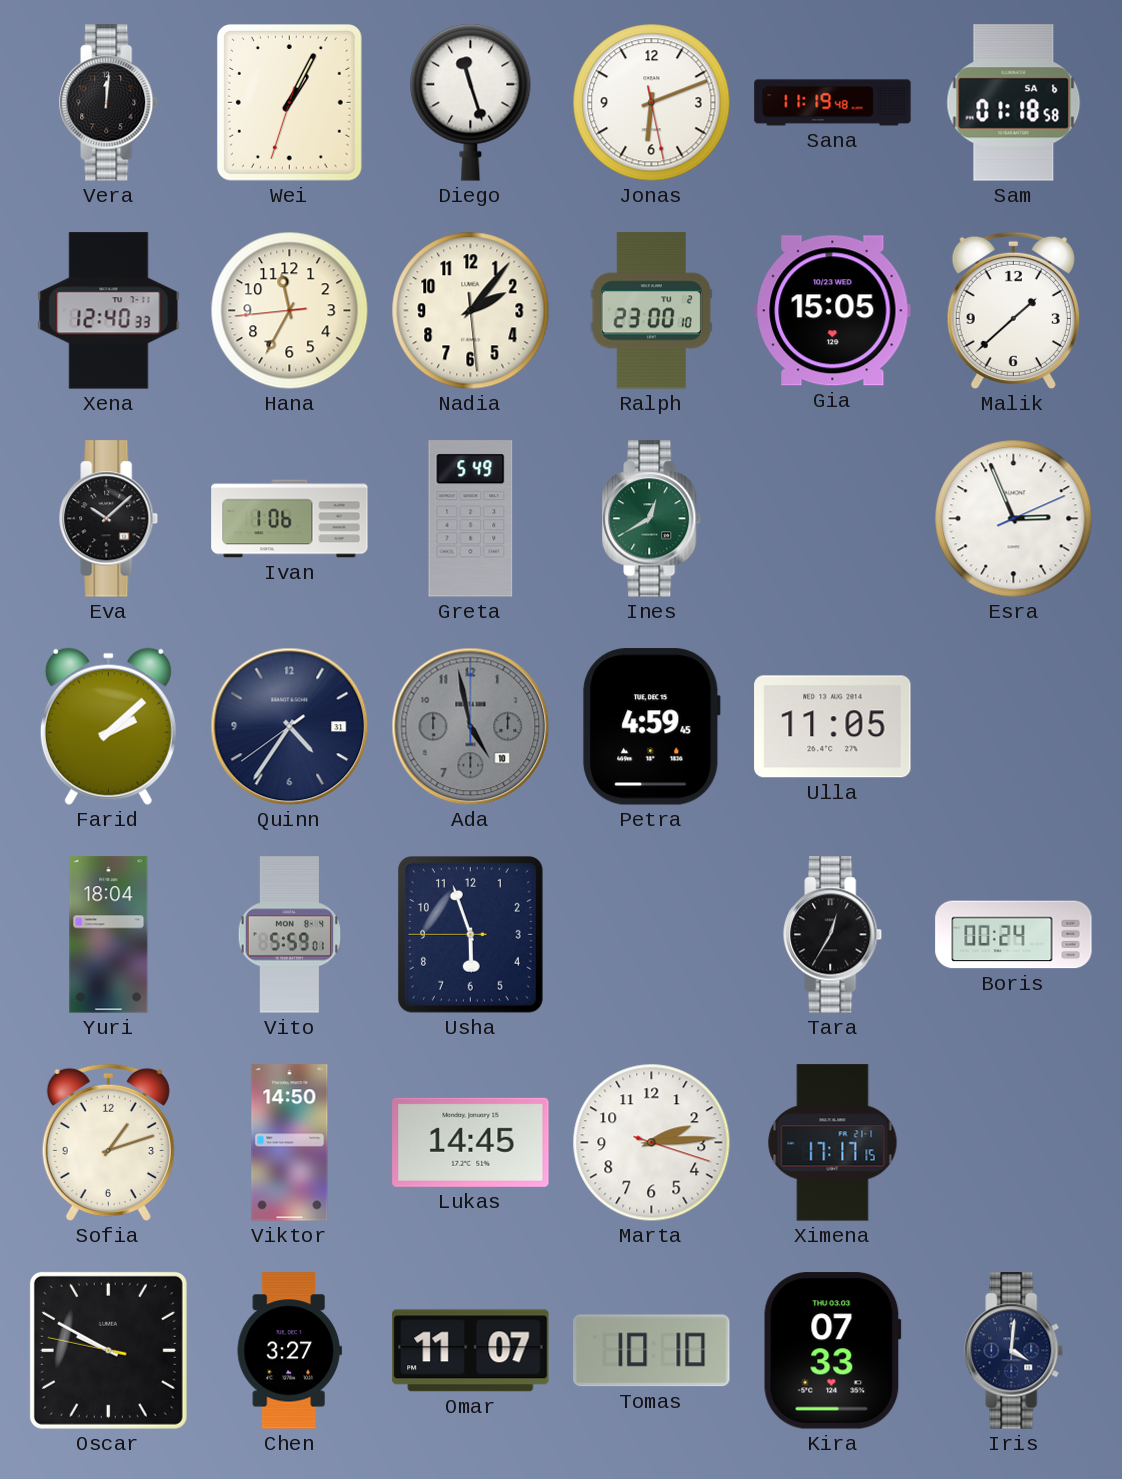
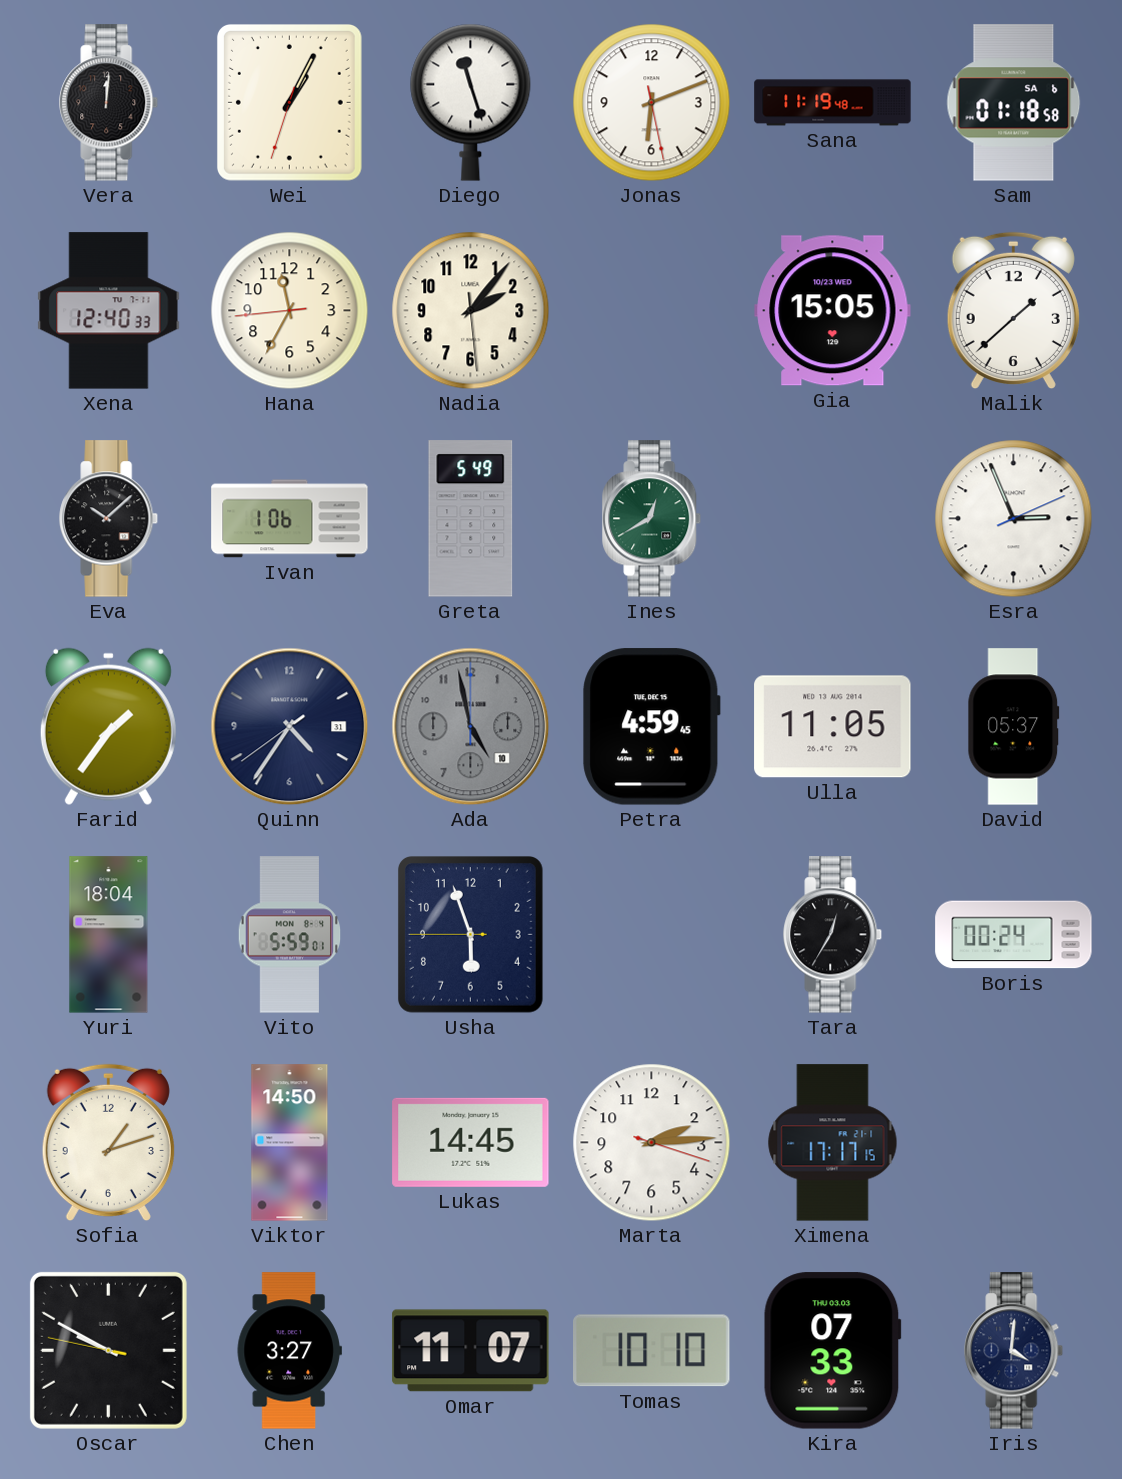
Ralph: 23:00 -> none
Farid: 2:08 -> 1:36
David: none -> 05:37
